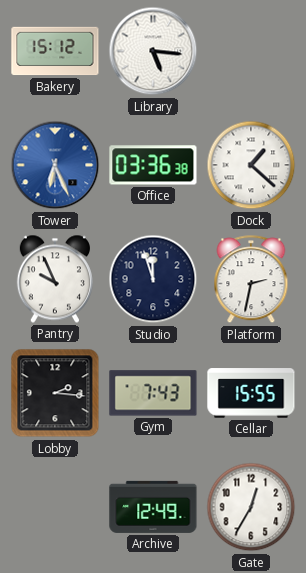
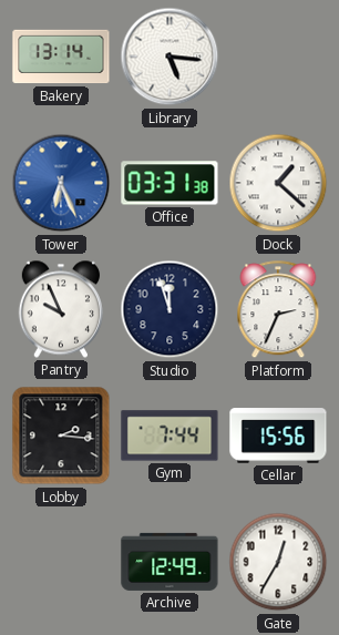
Bakery: 15:12 -> 13:14
Office: 03:36 -> 03:31
Platform: 2:32 -> 2:34
Gym: 7:43 -> 7:44
Cellar: 15:55 -> 15:56
